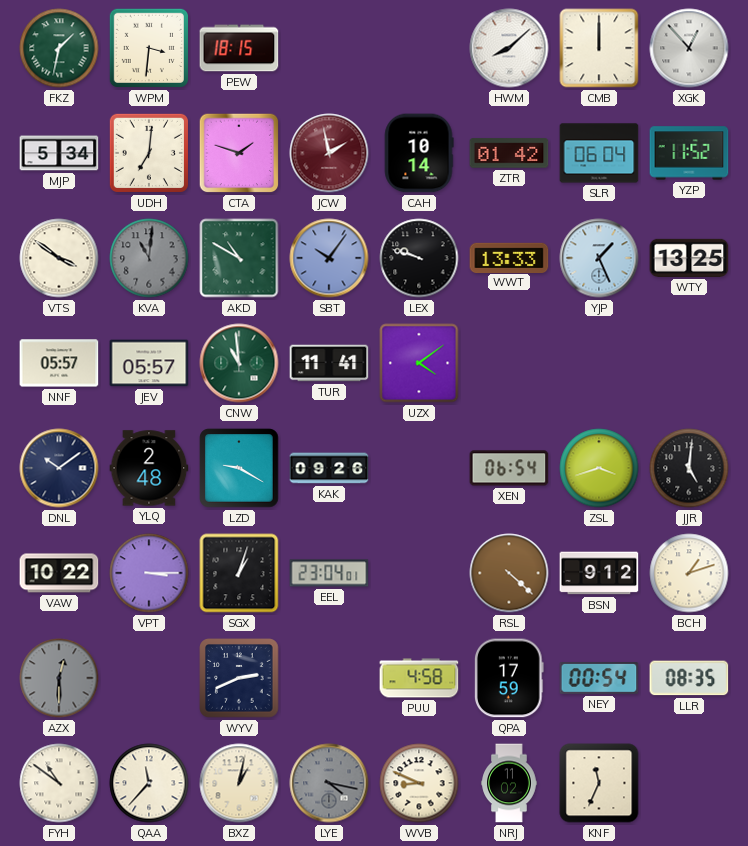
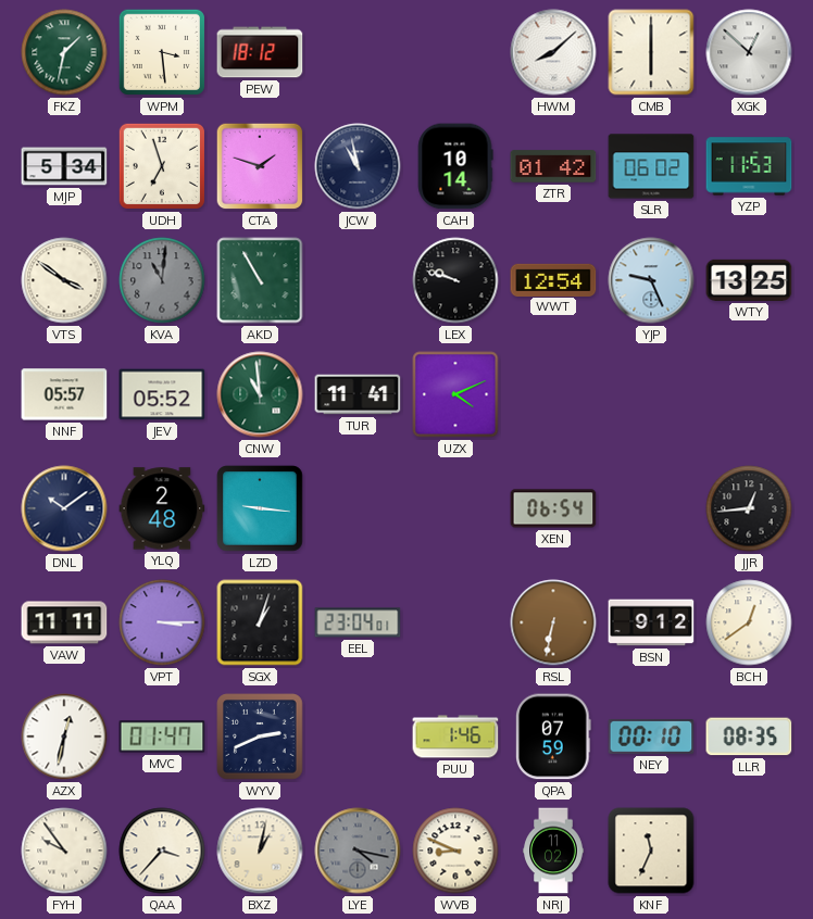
WPM: 3:31 -> 3:29
PEW: 18:15 -> 18:12
CMB: 12:00 -> 6:00
XGK: 12:53 -> 12:52
UDH: 7:01 -> 6:57
JCW: 1:58 -> 10:58
JCW dial: burgundy -> navy
SLR: 06:04 -> 06:02
YZP: 11:52 -> 11:53
AKD: 10:50 -> 10:55
SBT: 10:06 -> none
WWT: 13:33 -> 12:54
YJP: 1:26 -> 9:26
JEV: 05:57 -> 05:52
UZX: 4:09 -> 4:11
LZD: 9:20 -> 9:16
KAK: 09:26 -> none
ZSL: 3:42 -> none
JJR: 5:01 -> 12:44
VAW: 10:22 -> 11:11
RSL: 4:22 -> 6:32
BCH: 1:12 -> 12:39
AZX: 12:30 -> 12:32
AZX dial: grey -> white
MVC: none -> 01:47
PUU: 4:58 -> 1:46
QPA: 17:59 -> 07:59
NEY: 00:54 -> 00:10
FYH: 10:51 -> 9:54
QAA: 11:37 -> 3:37
